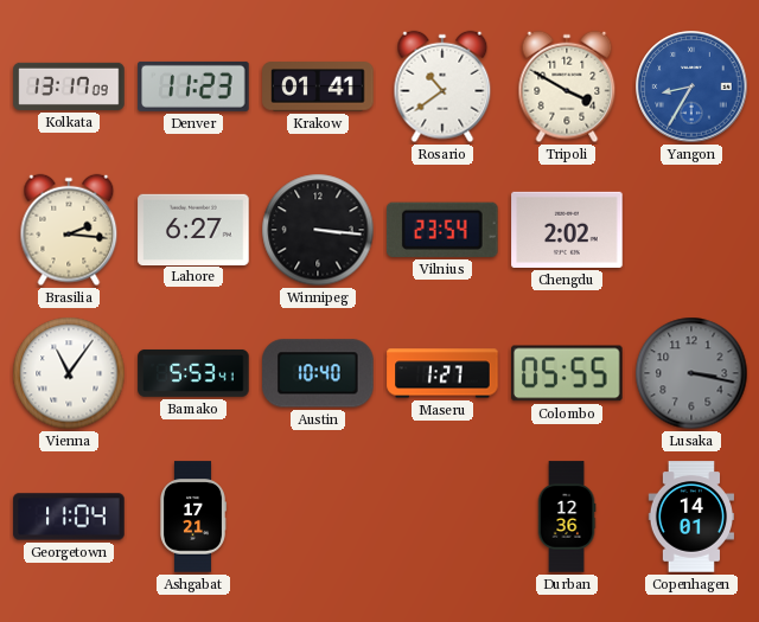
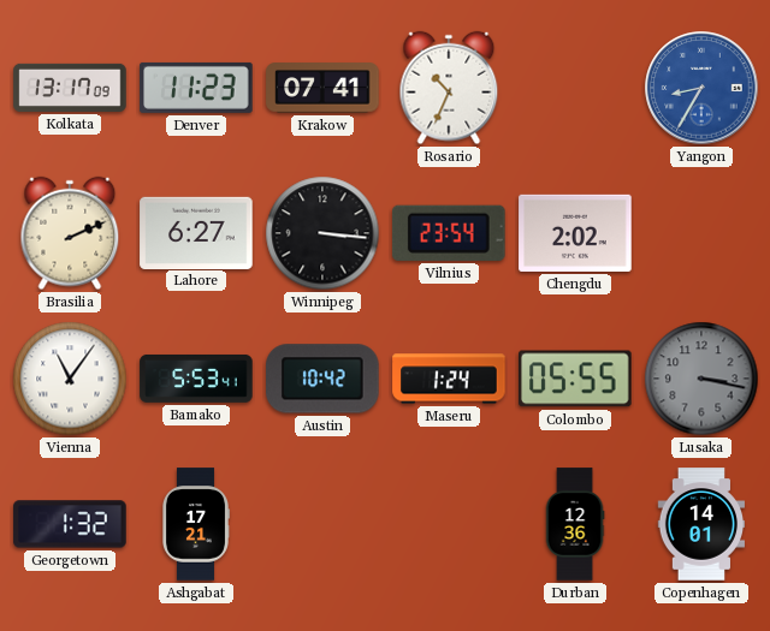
Krakow: 01:41 -> 07:41
Rosario: 10:39 -> 10:34
Tripoli: 3:50 -> none
Brasilia: 2:16 -> 2:11
Austin: 10:40 -> 10:42
Maseru: 1:27 -> 1:24
Georgetown: 11:04 -> 1:32
